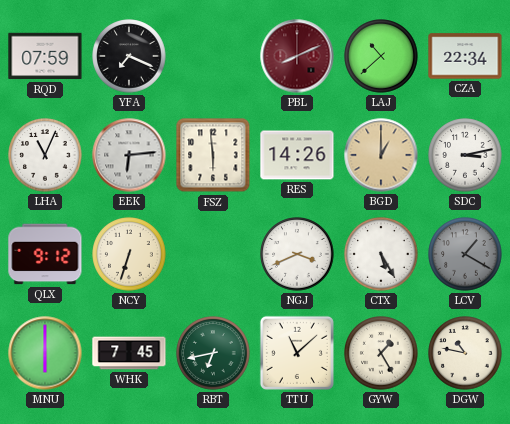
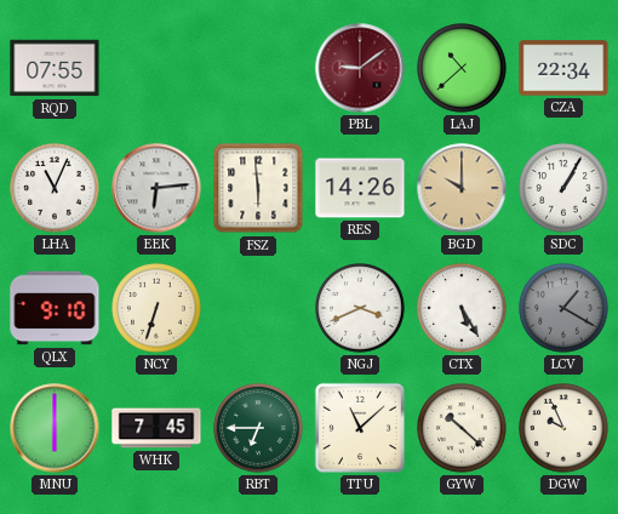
RQD: 07:59 -> 07:55
YFA: 7:19 -> none
PBL: 8:11 -> 9:09
BGD: 1:00 -> 10:00
SDC: 3:13 -> 1:05
QLX: 9:12 -> 9:10
RBT: 6:43 -> 6:45
GYW: 1:25 -> 10:22
DGW: 10:47 -> 9:56
